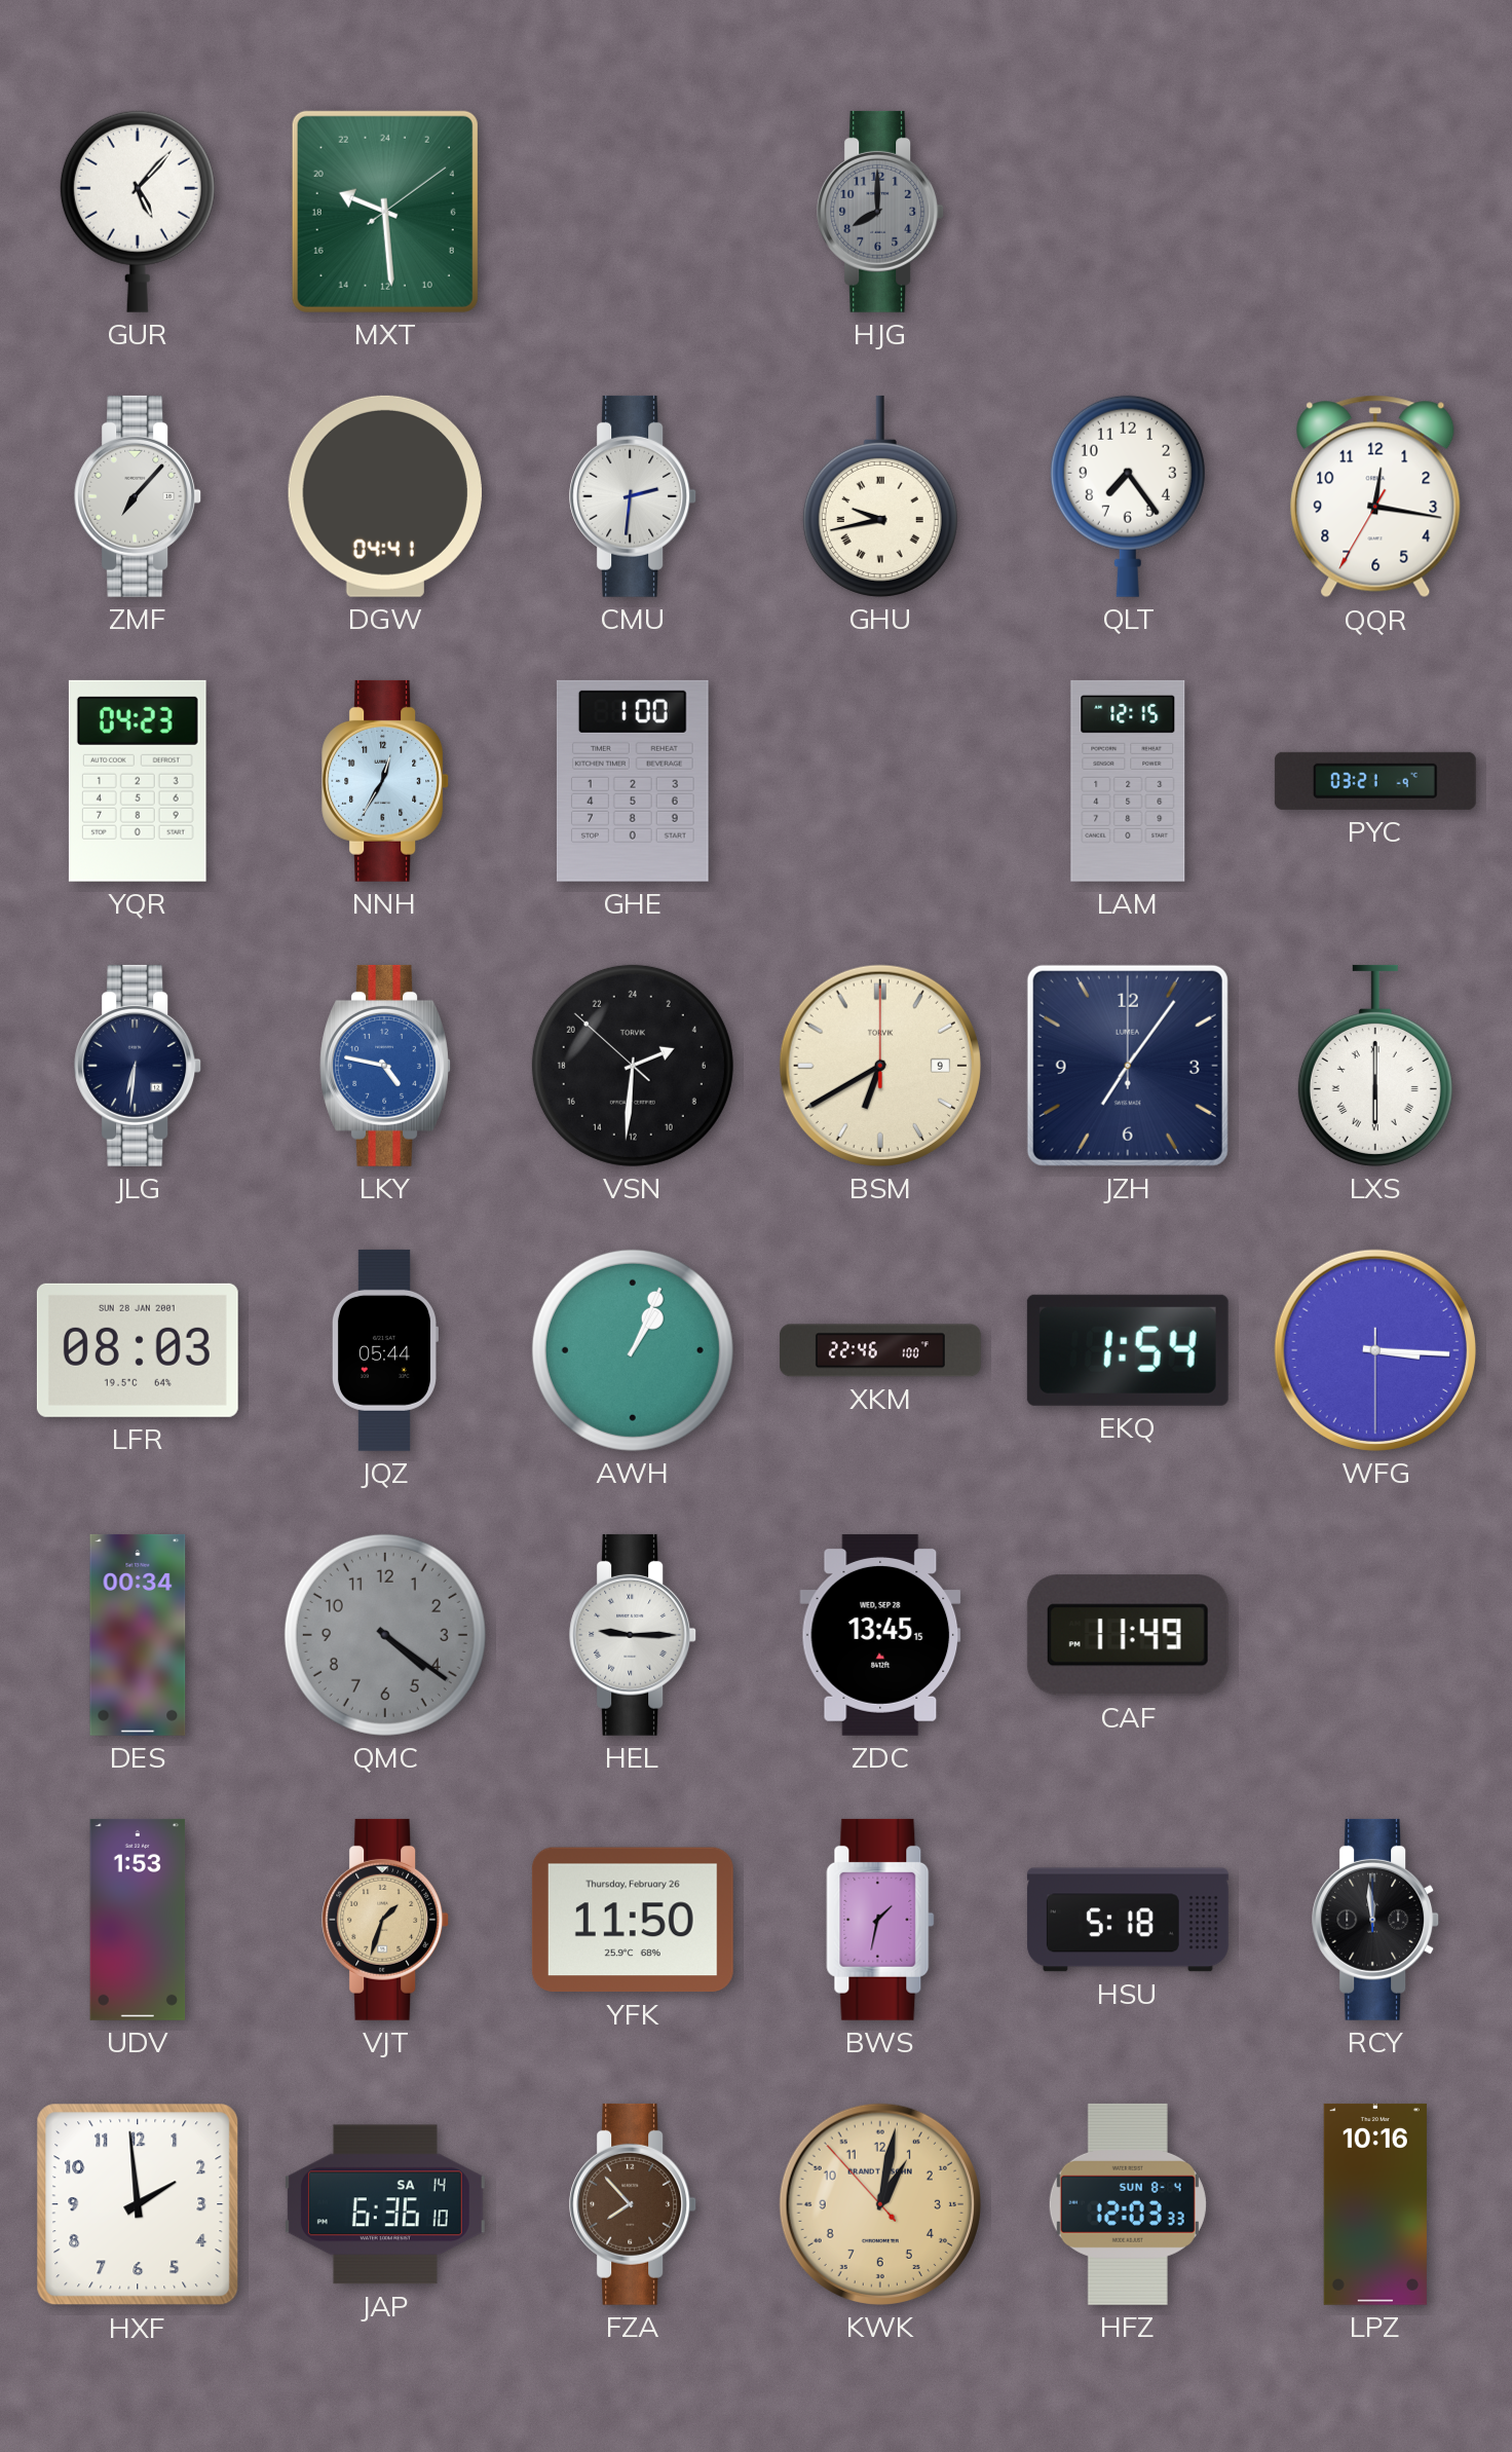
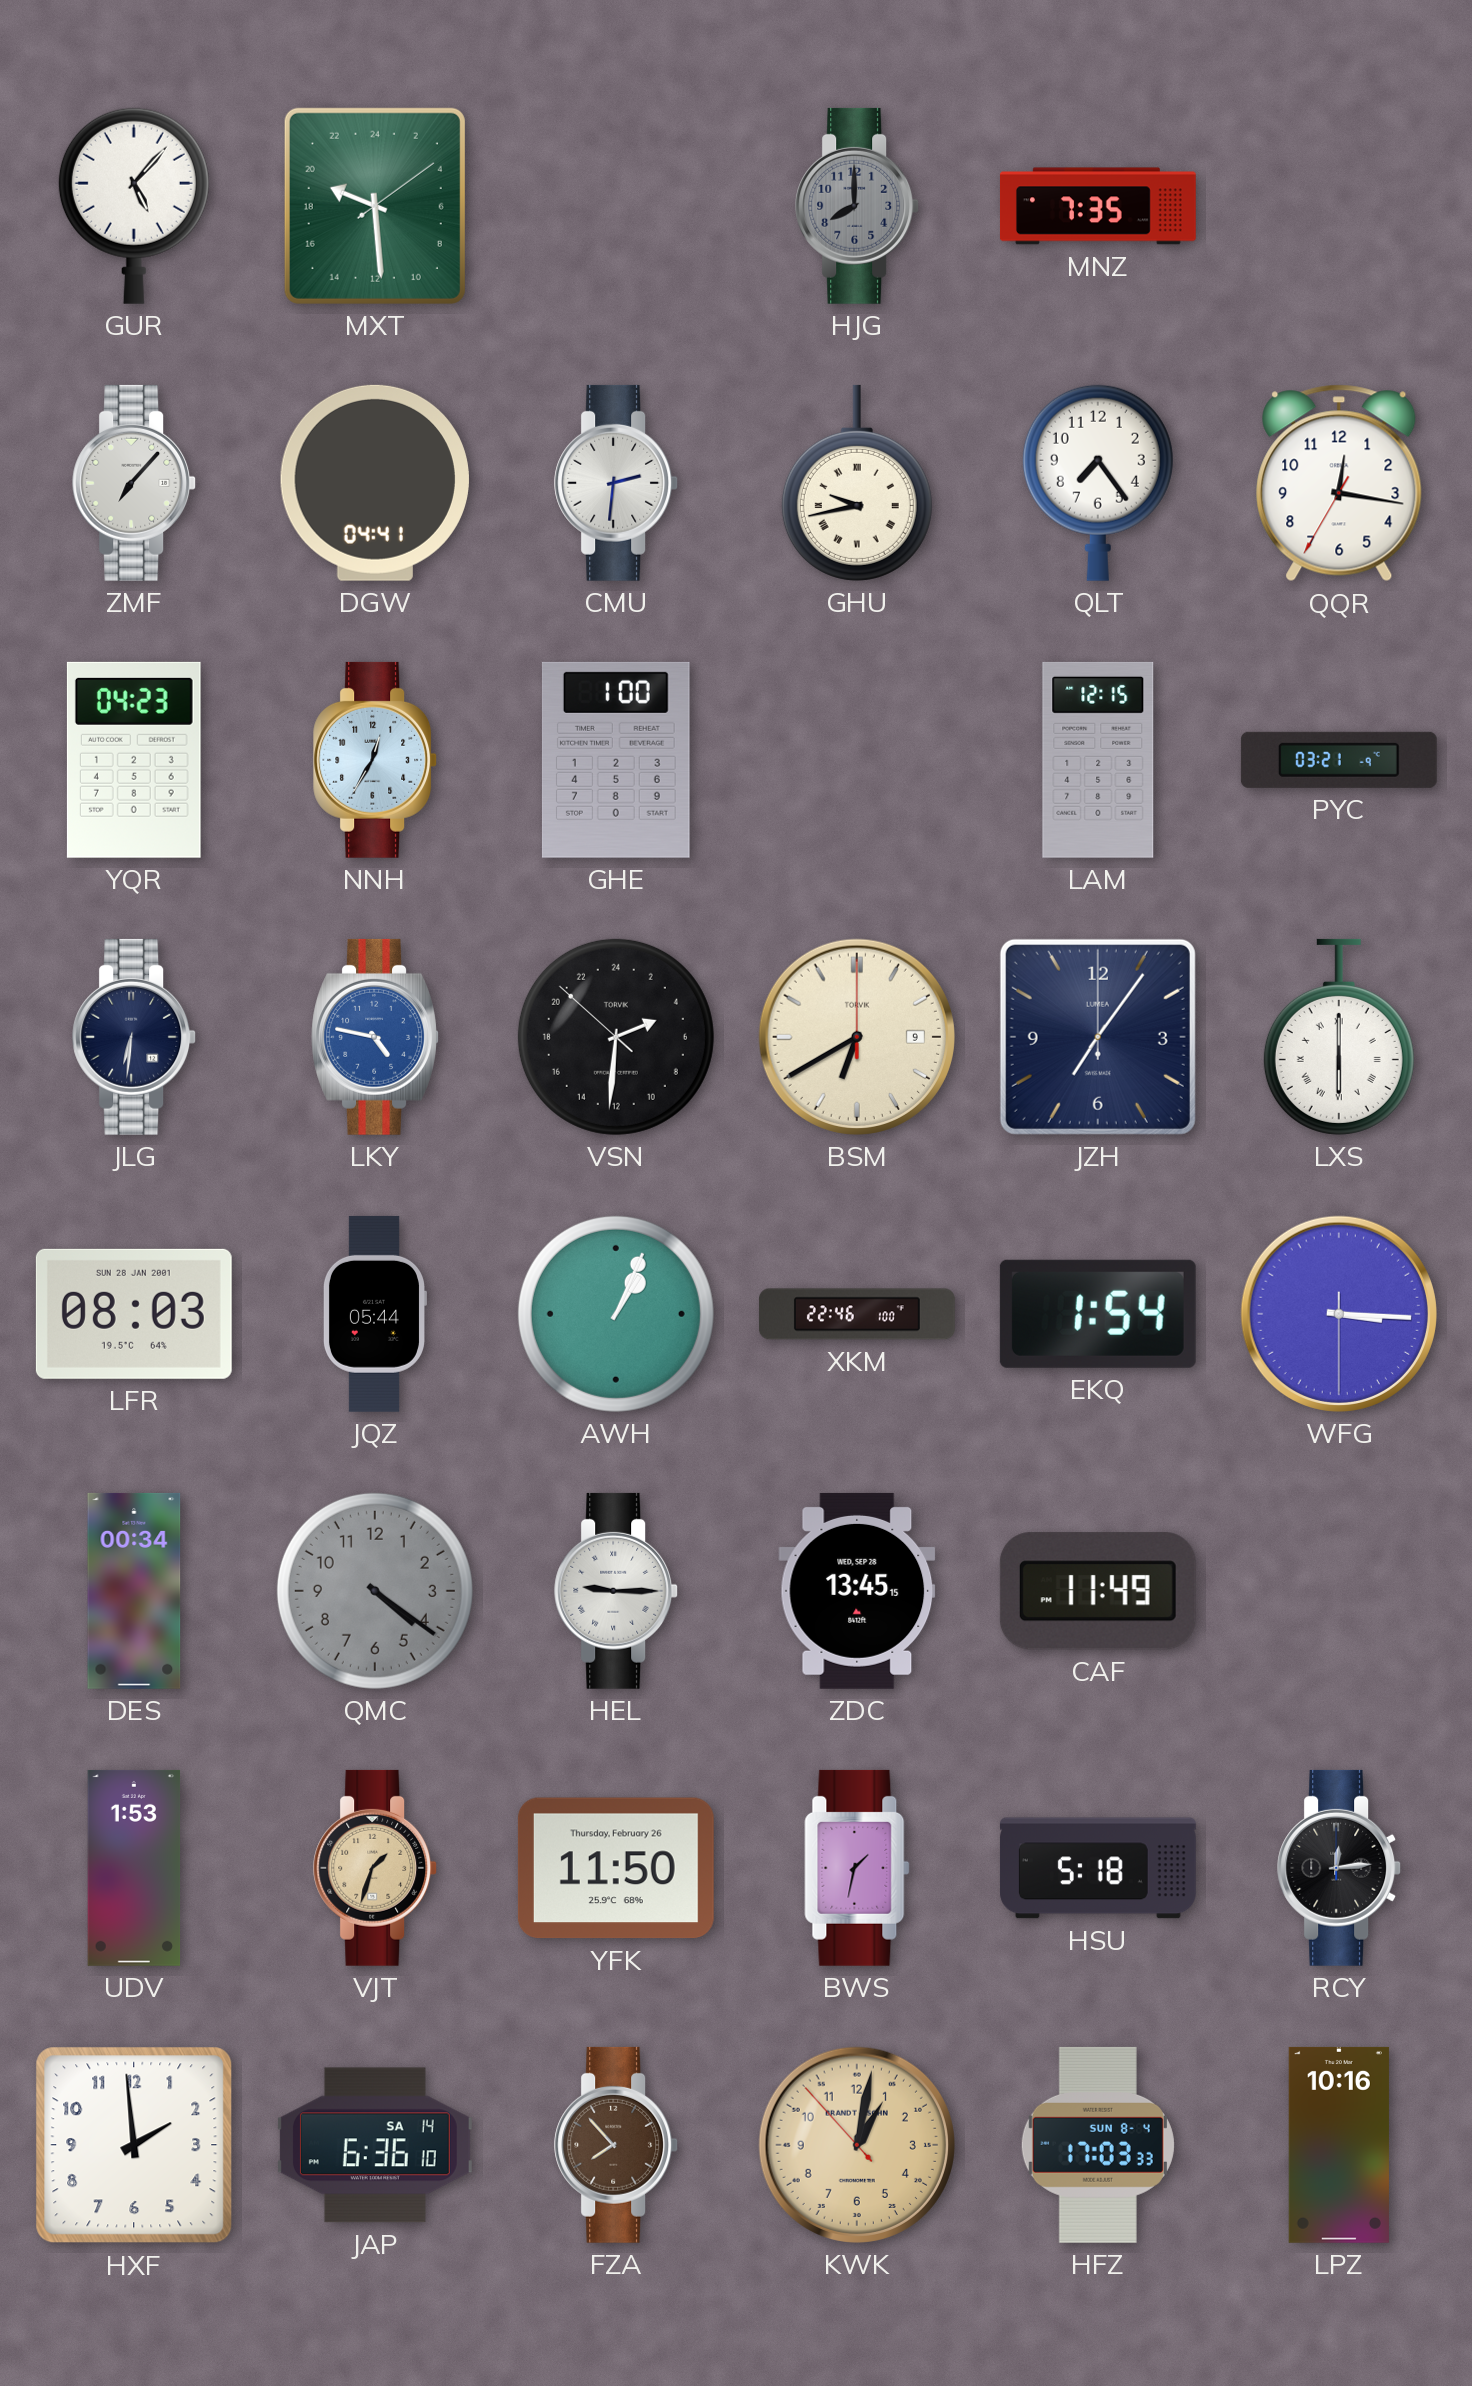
MNZ: none -> 7:35
RCY: 11:59 -> 12:14
HFZ: 12:03 -> 17:03
